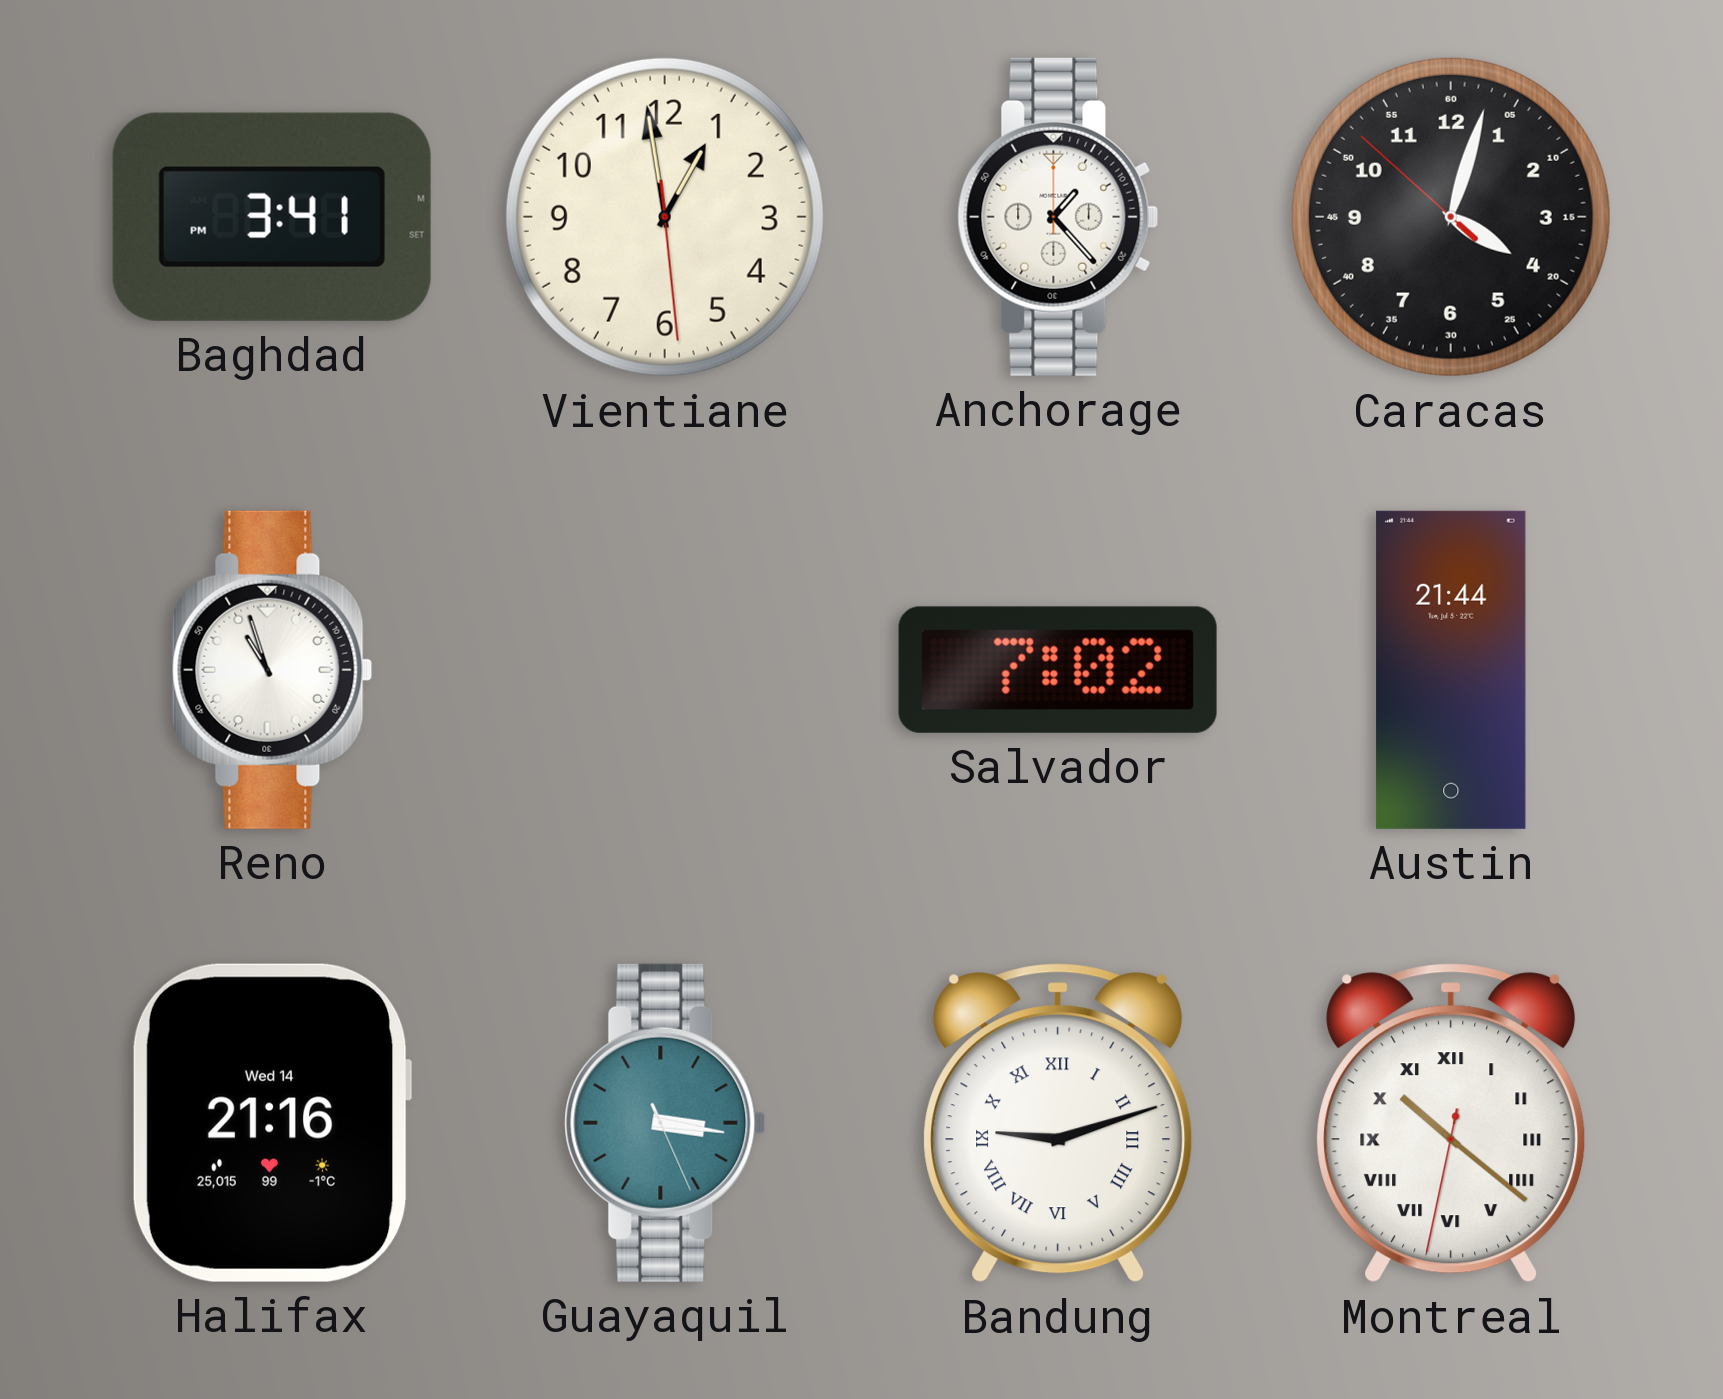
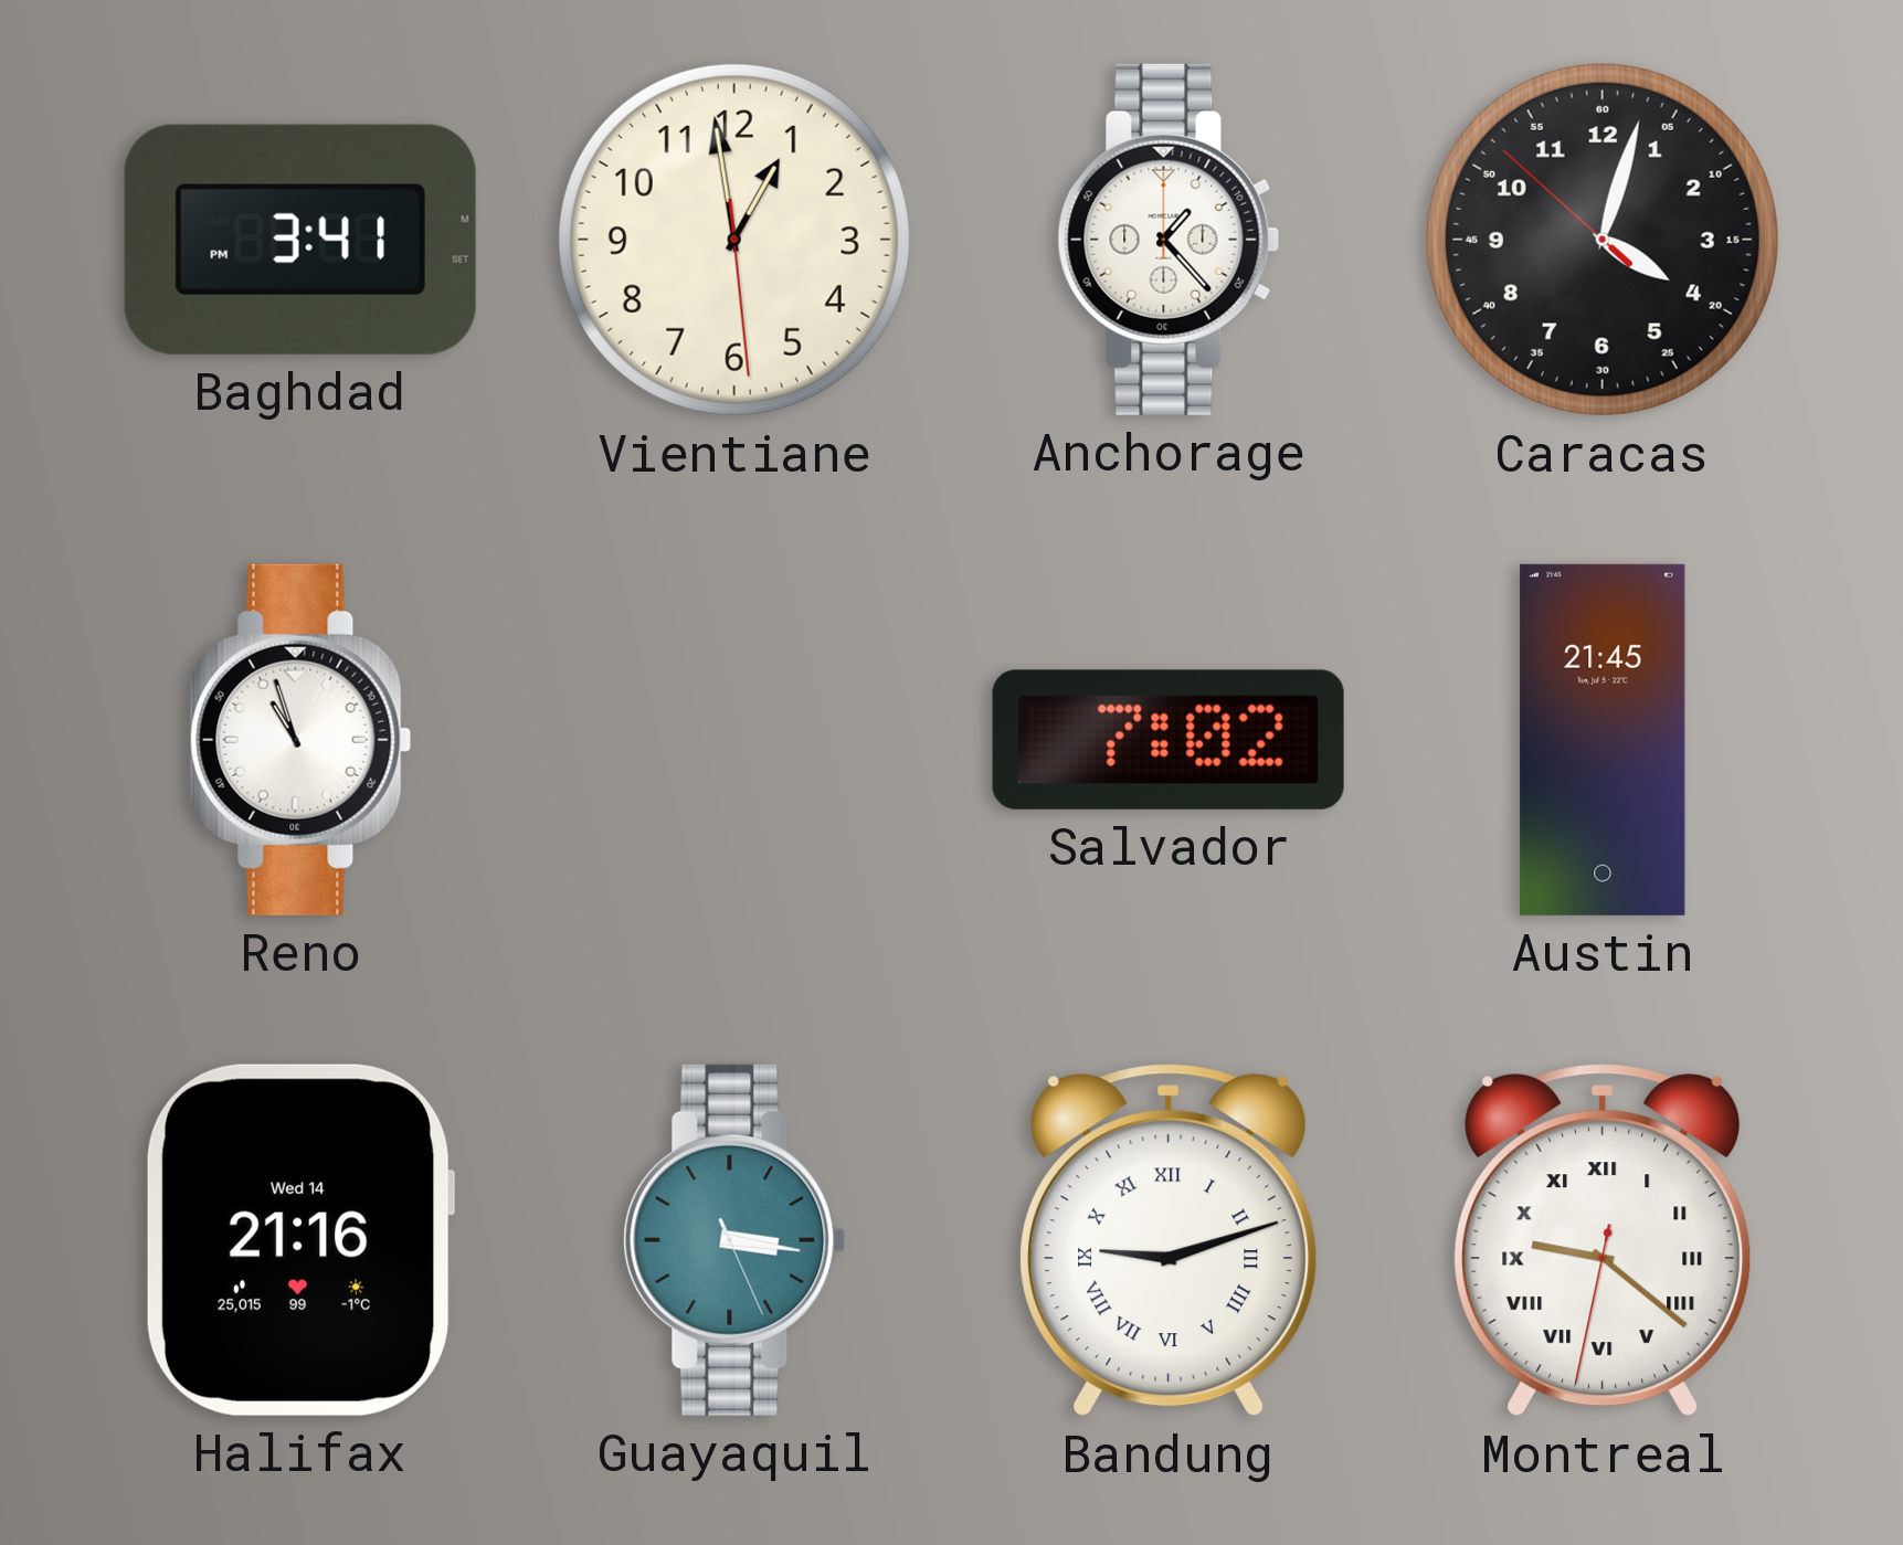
Austin: 21:44 -> 21:45
Montreal: 10:21 -> 9:21
